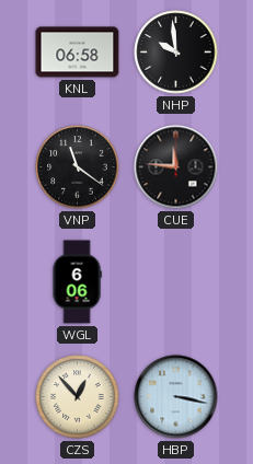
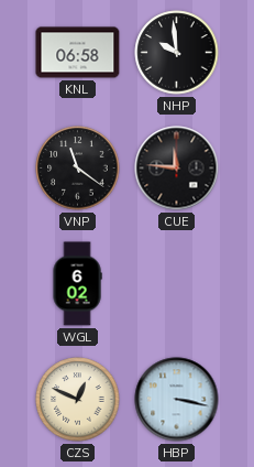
WGL: 6:06 -> 6:02
CZS: 12:53 -> 12:49
